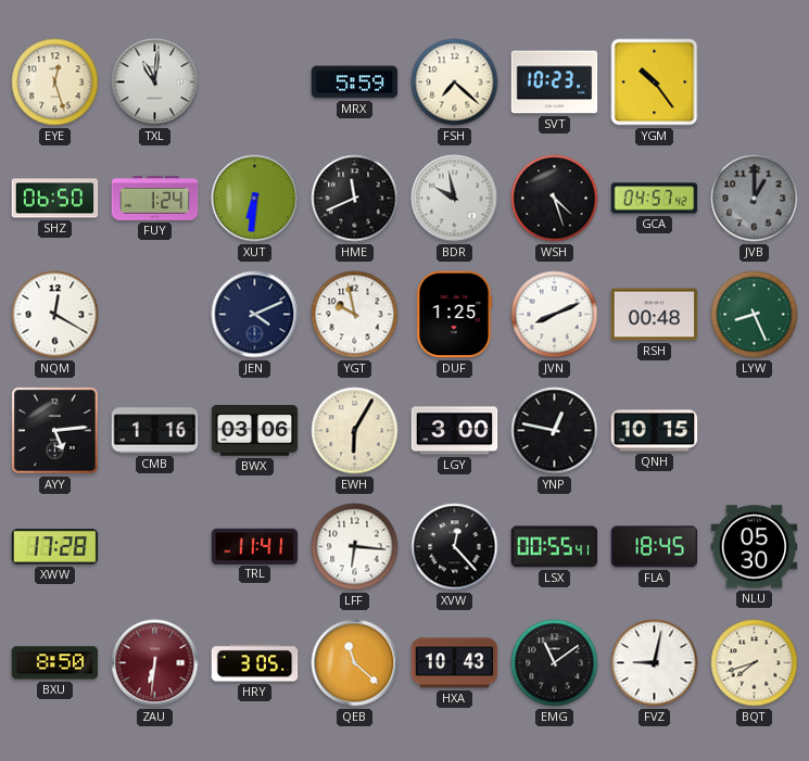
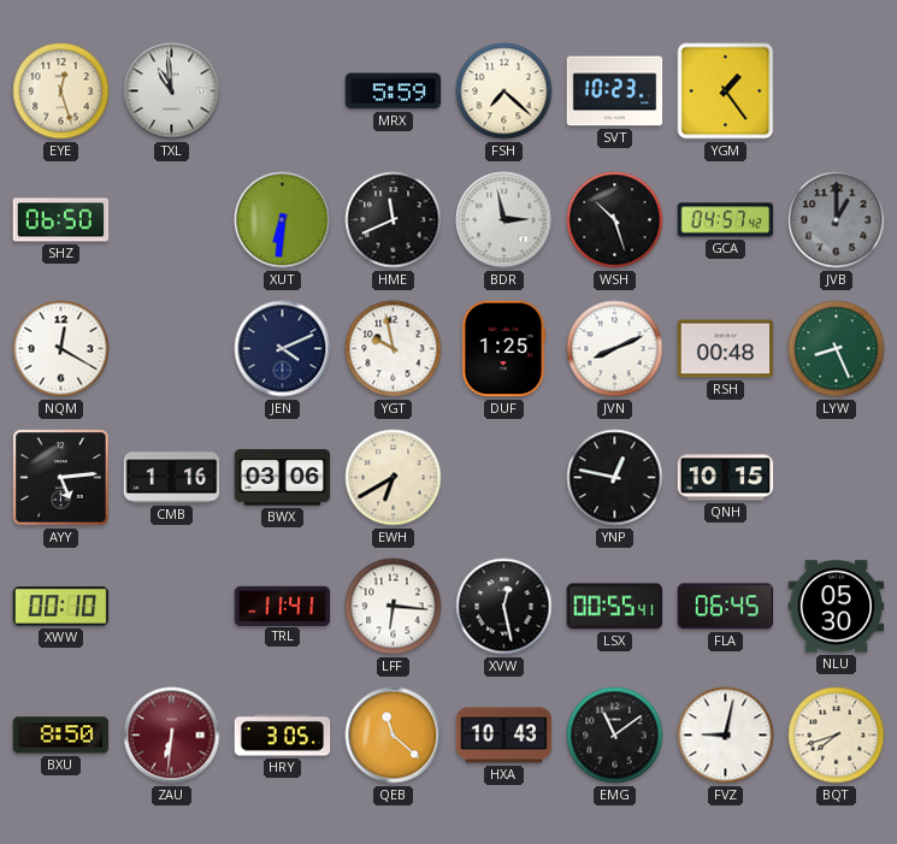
TXL: 11:01 -> 10:59
YGM: 10:24 -> 1:24
FUY: 1:24 -> none
BDR: 9:58 -> 2:58
WSH: 4:27 -> 10:27
EWH: 6:05 -> 6:40
LGY: 3:00 -> none
XWW: 17:28 -> 00:10
XVW: 12:23 -> 12:28
FLA: 18:45 -> 06:45
